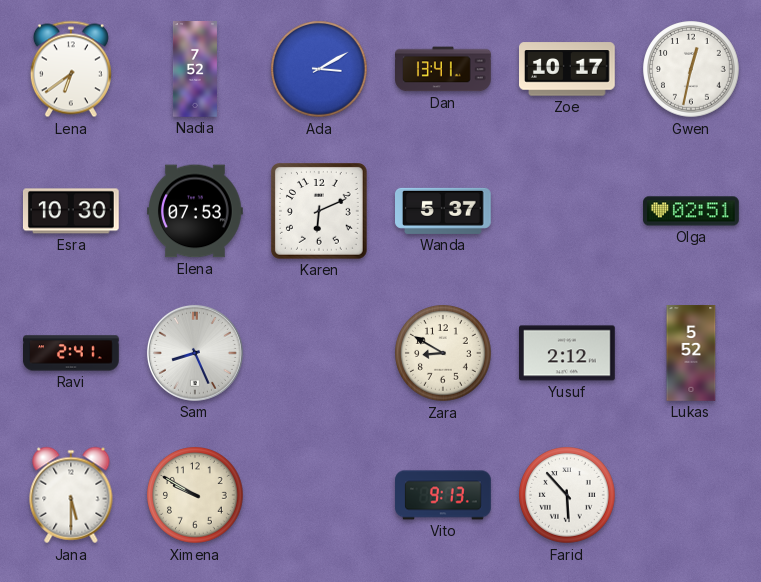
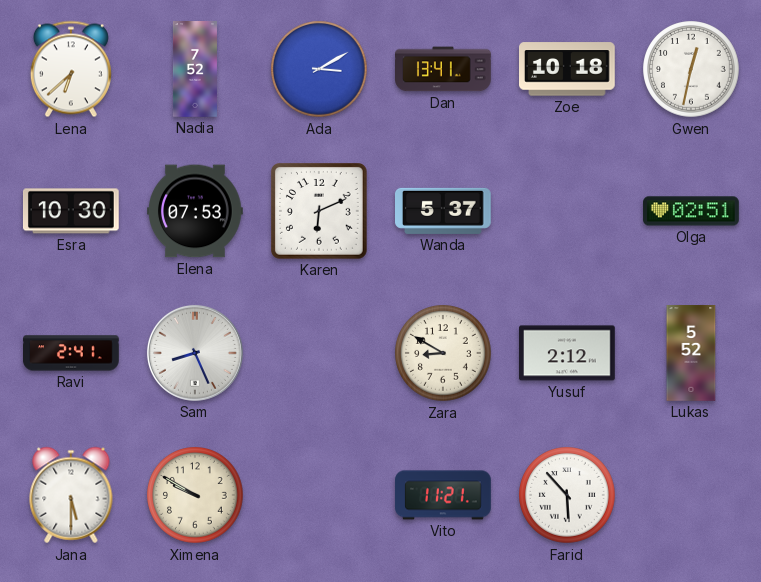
Lena: 6:39 -> 6:38
Zoe: 10:17 -> 10:18
Vito: 9:13 -> 11:21
